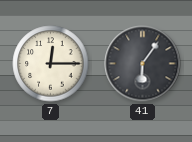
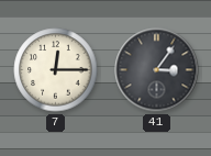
41: 6:06 -> 3:06
